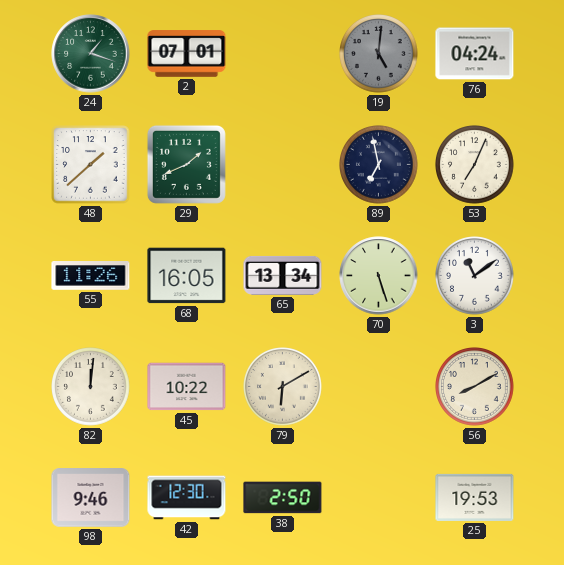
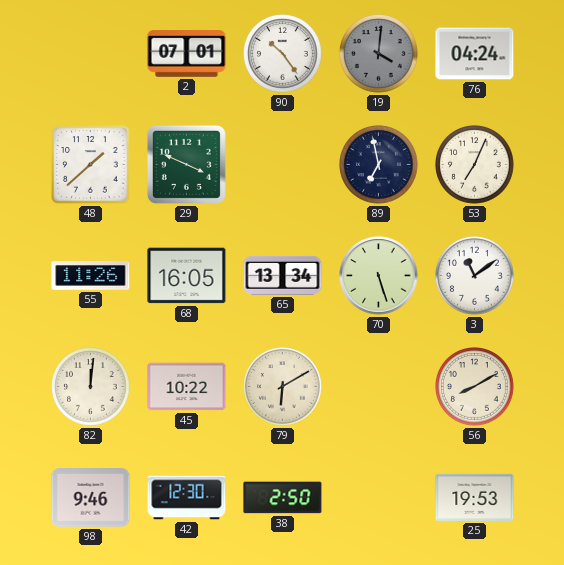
24: 1:18 -> none
90: none -> 10:24
19: 5:01 -> 4:01
29: 1:41 -> 3:49
